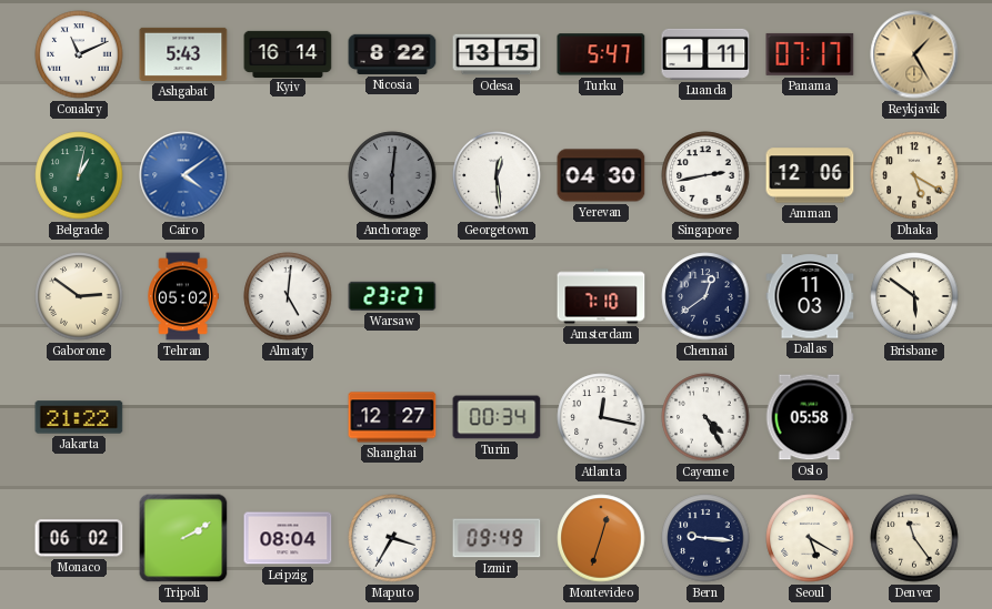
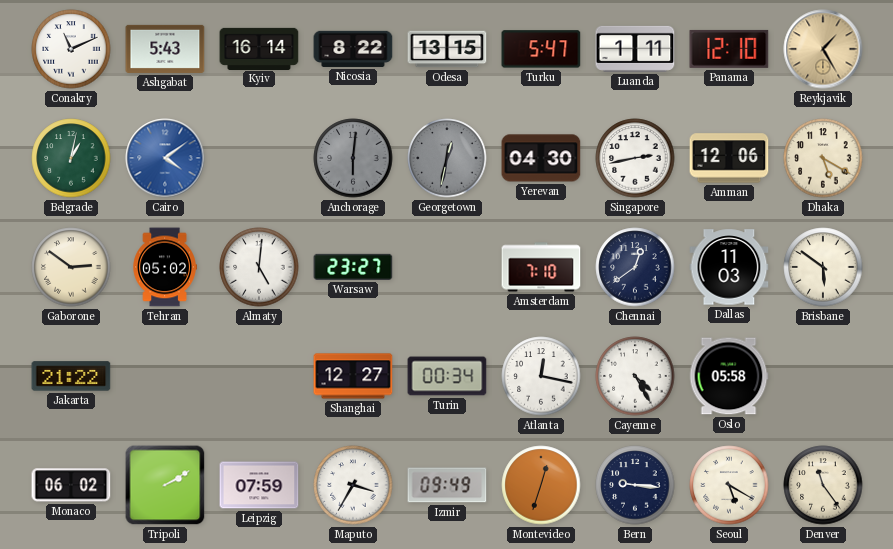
Panama: 07:17 -> 12:10
Georgetown: 12:29 -> 12:32
Georgetown dial: white -> grey
Leipzig: 08:04 -> 07:59
